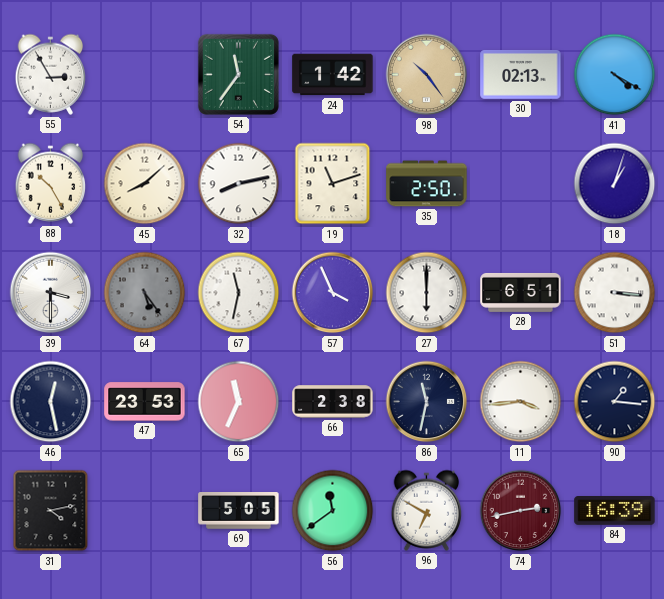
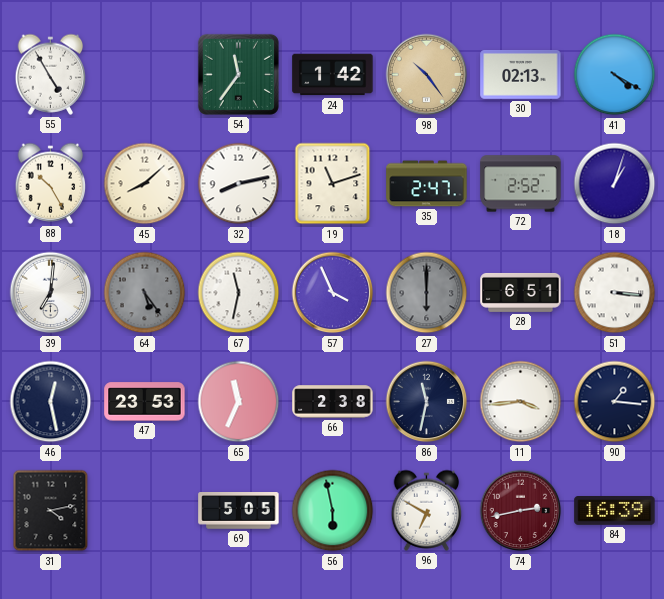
55: 2:55 -> 4:55
35: 2:50 -> 2:47
72: none -> 2:52
39: 3:30 -> 7:01
27 dial: white -> grey
56: 11:39 -> 5:58
